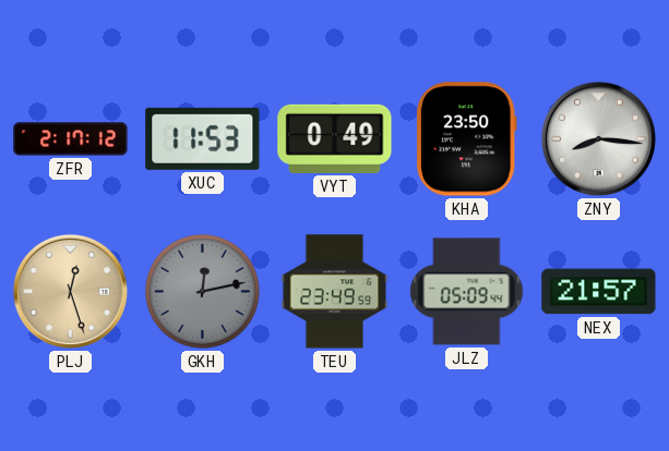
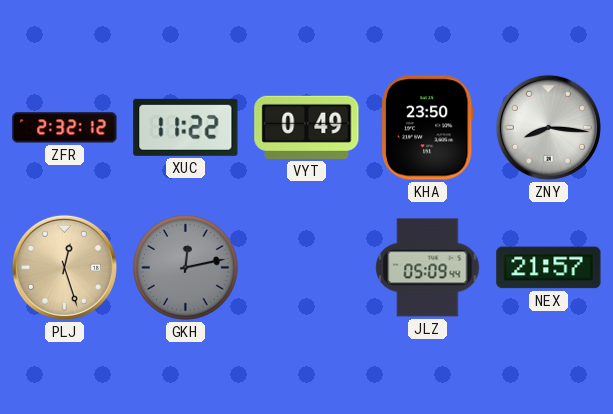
ZFR: 2:17 -> 2:32
XUC: 11:53 -> 11:22
TEU: 23:49 -> none
